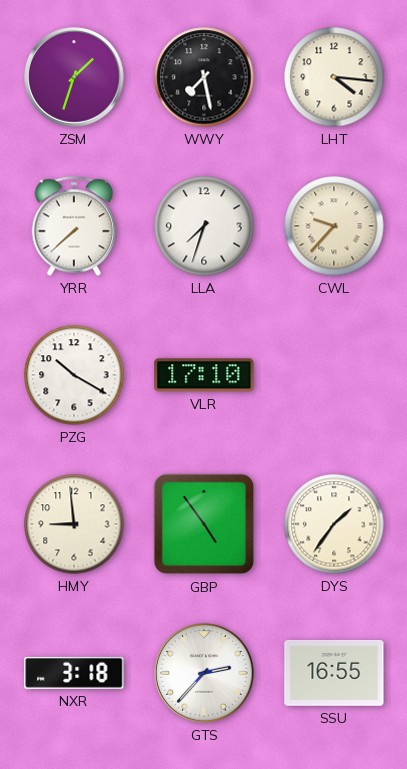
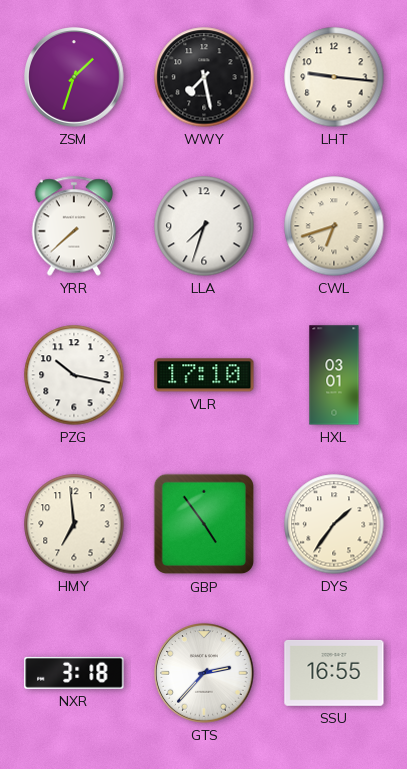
LHT: 4:16 -> 9:16
CWL: 9:37 -> 6:42
PZG: 10:20 -> 10:17
HXL: none -> 03:01
HMY: 8:59 -> 6:59
